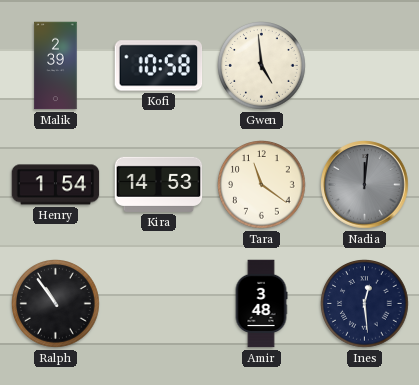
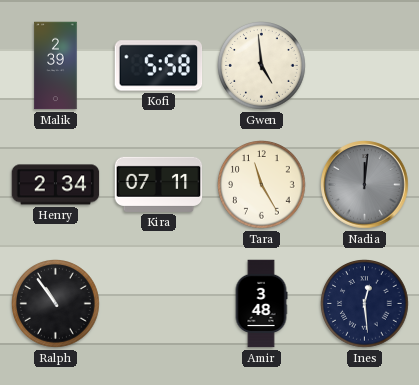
Kofi: 10:58 -> 5:58
Henry: 1:54 -> 2:34
Kira: 14:53 -> 07:11
Tara: 11:21 -> 11:25
